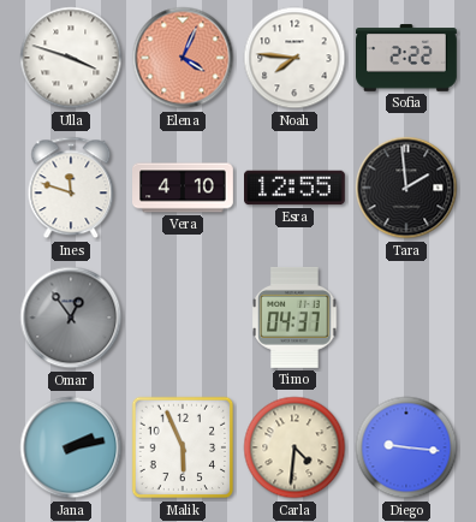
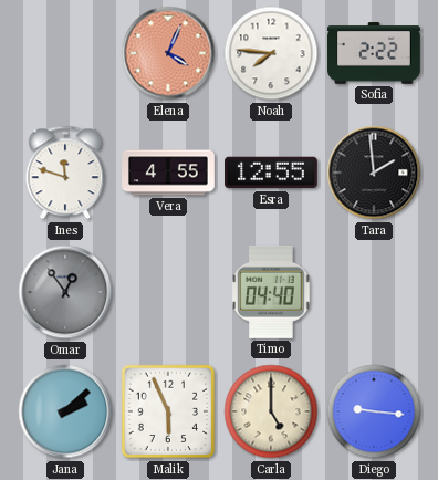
Ulla: 3:48 -> none
Vera: 4:10 -> 4:55
Timo: 04:37 -> 04:40
Jana: 2:13 -> 2:08
Carla: 4:31 -> 5:00
